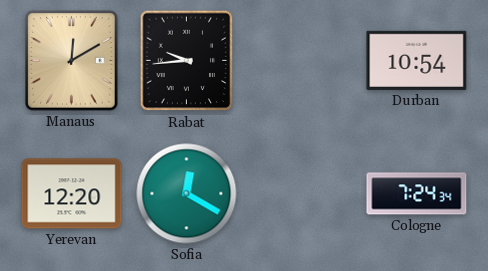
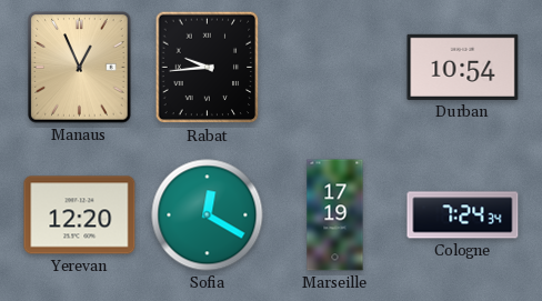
Manaus: 12:10 -> 12:56
Marseille: none -> 17:19
